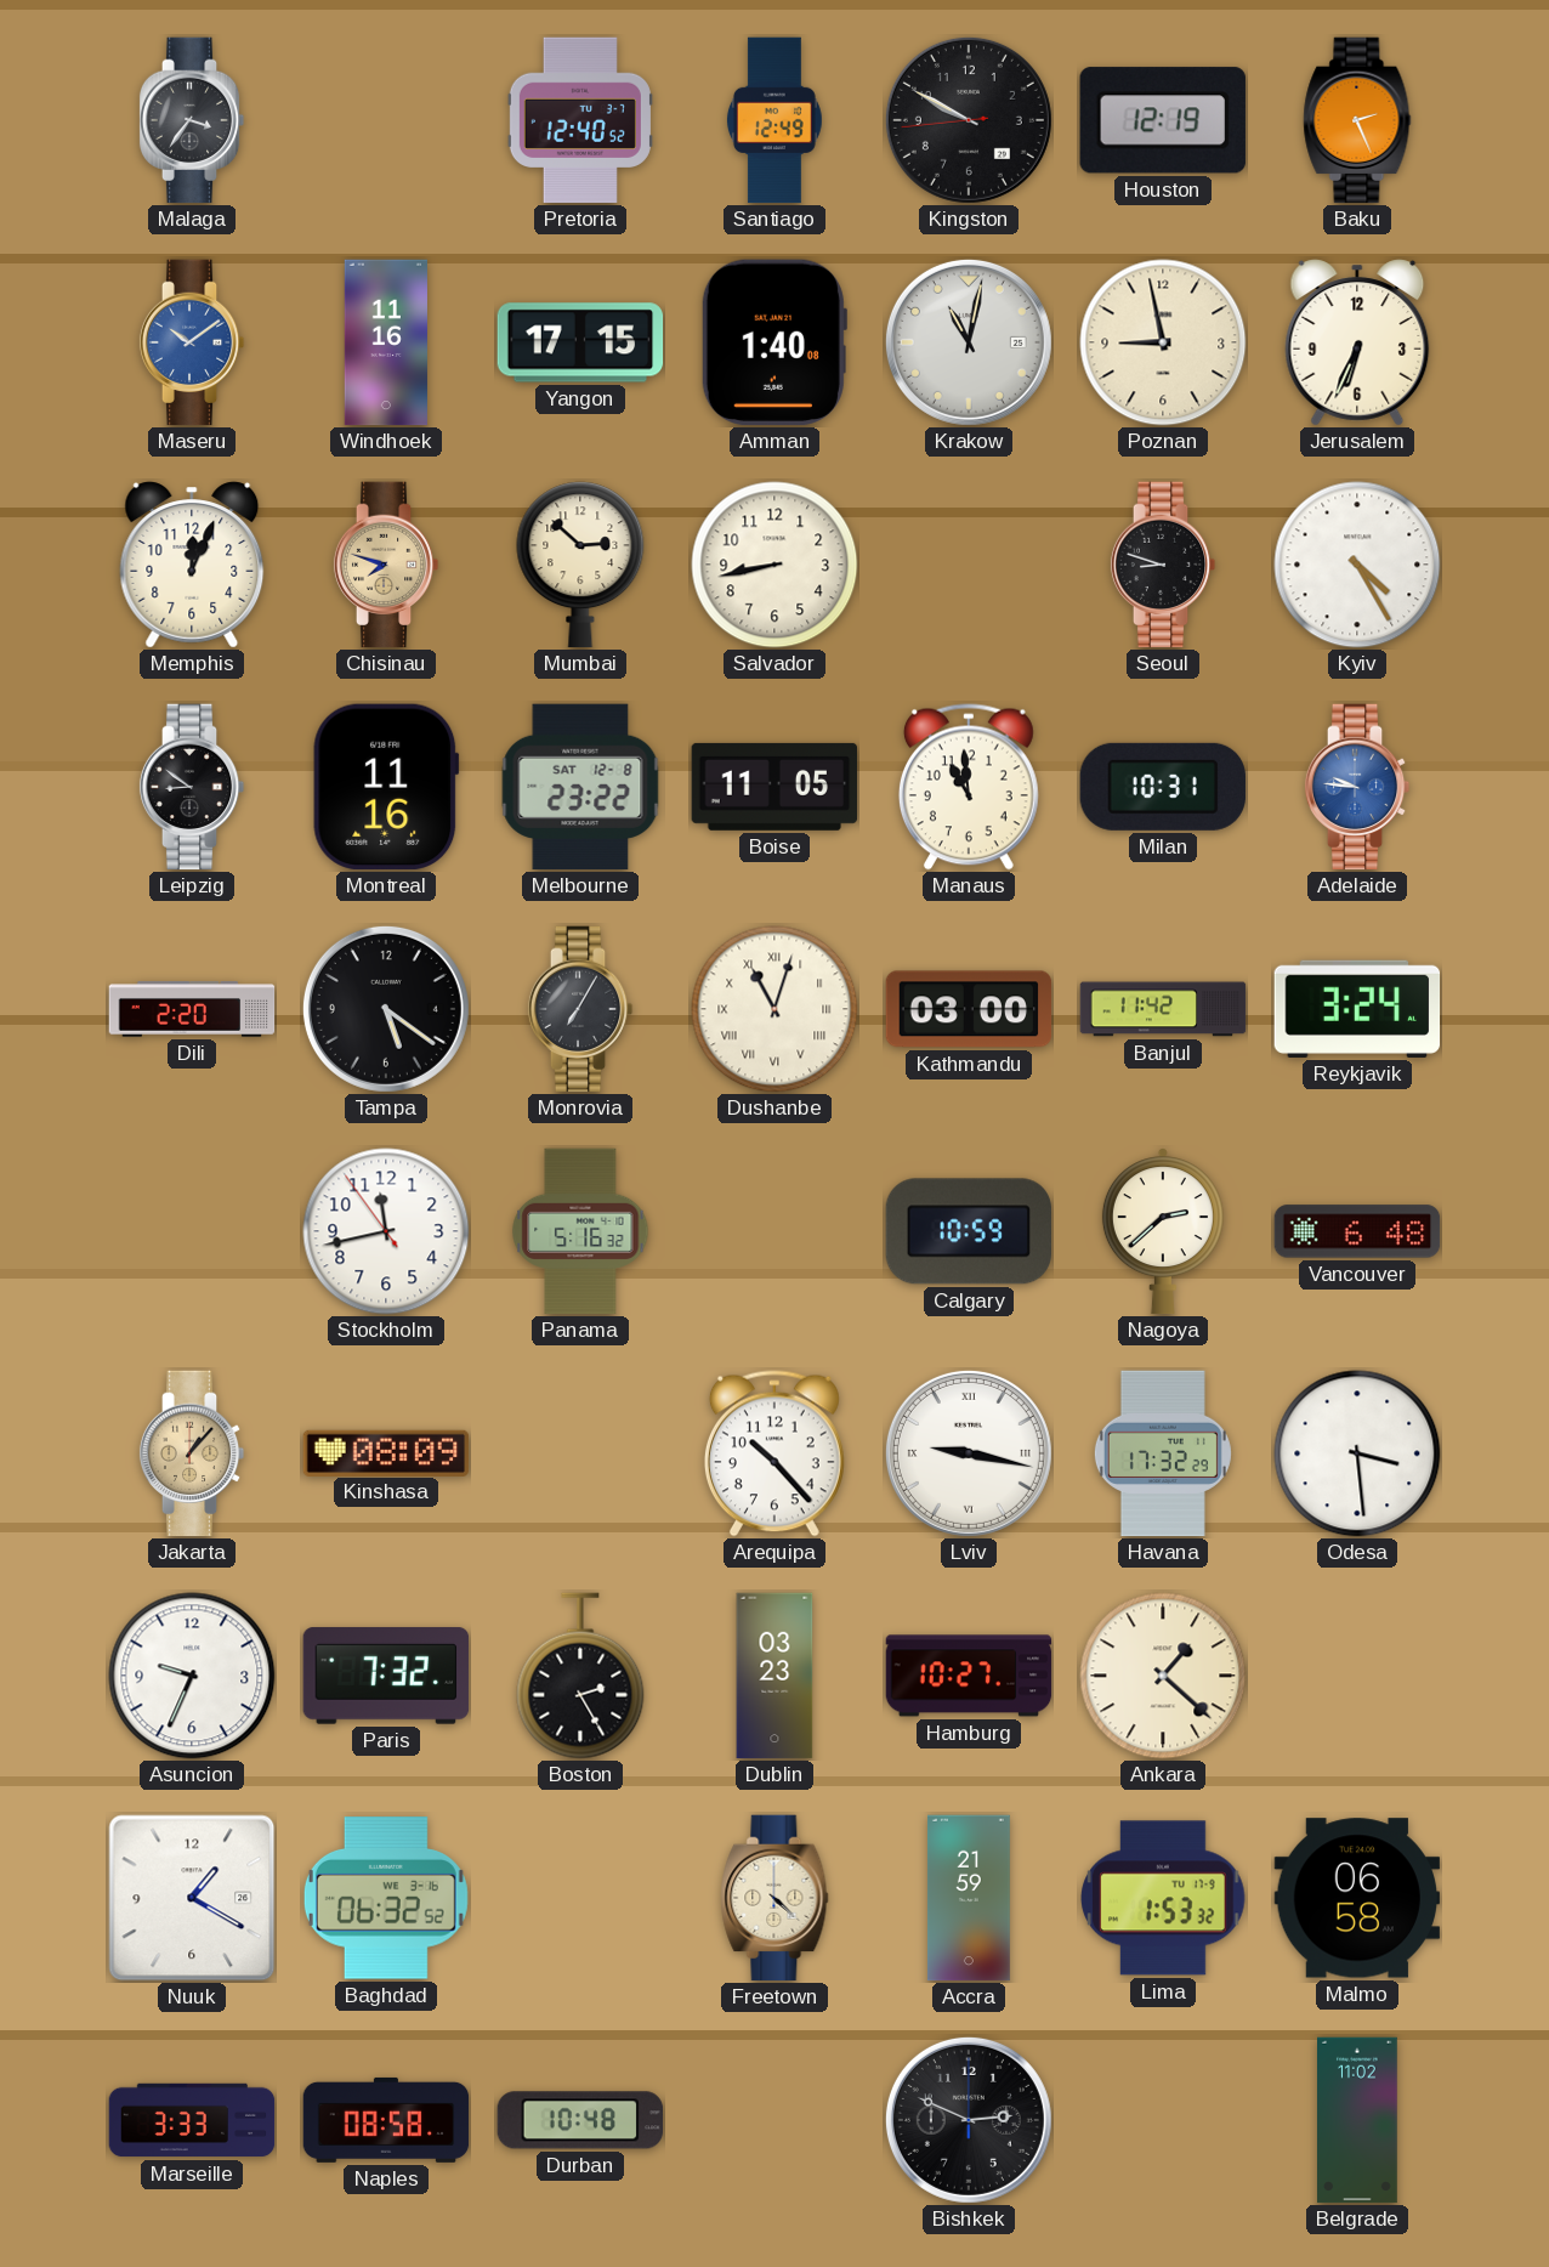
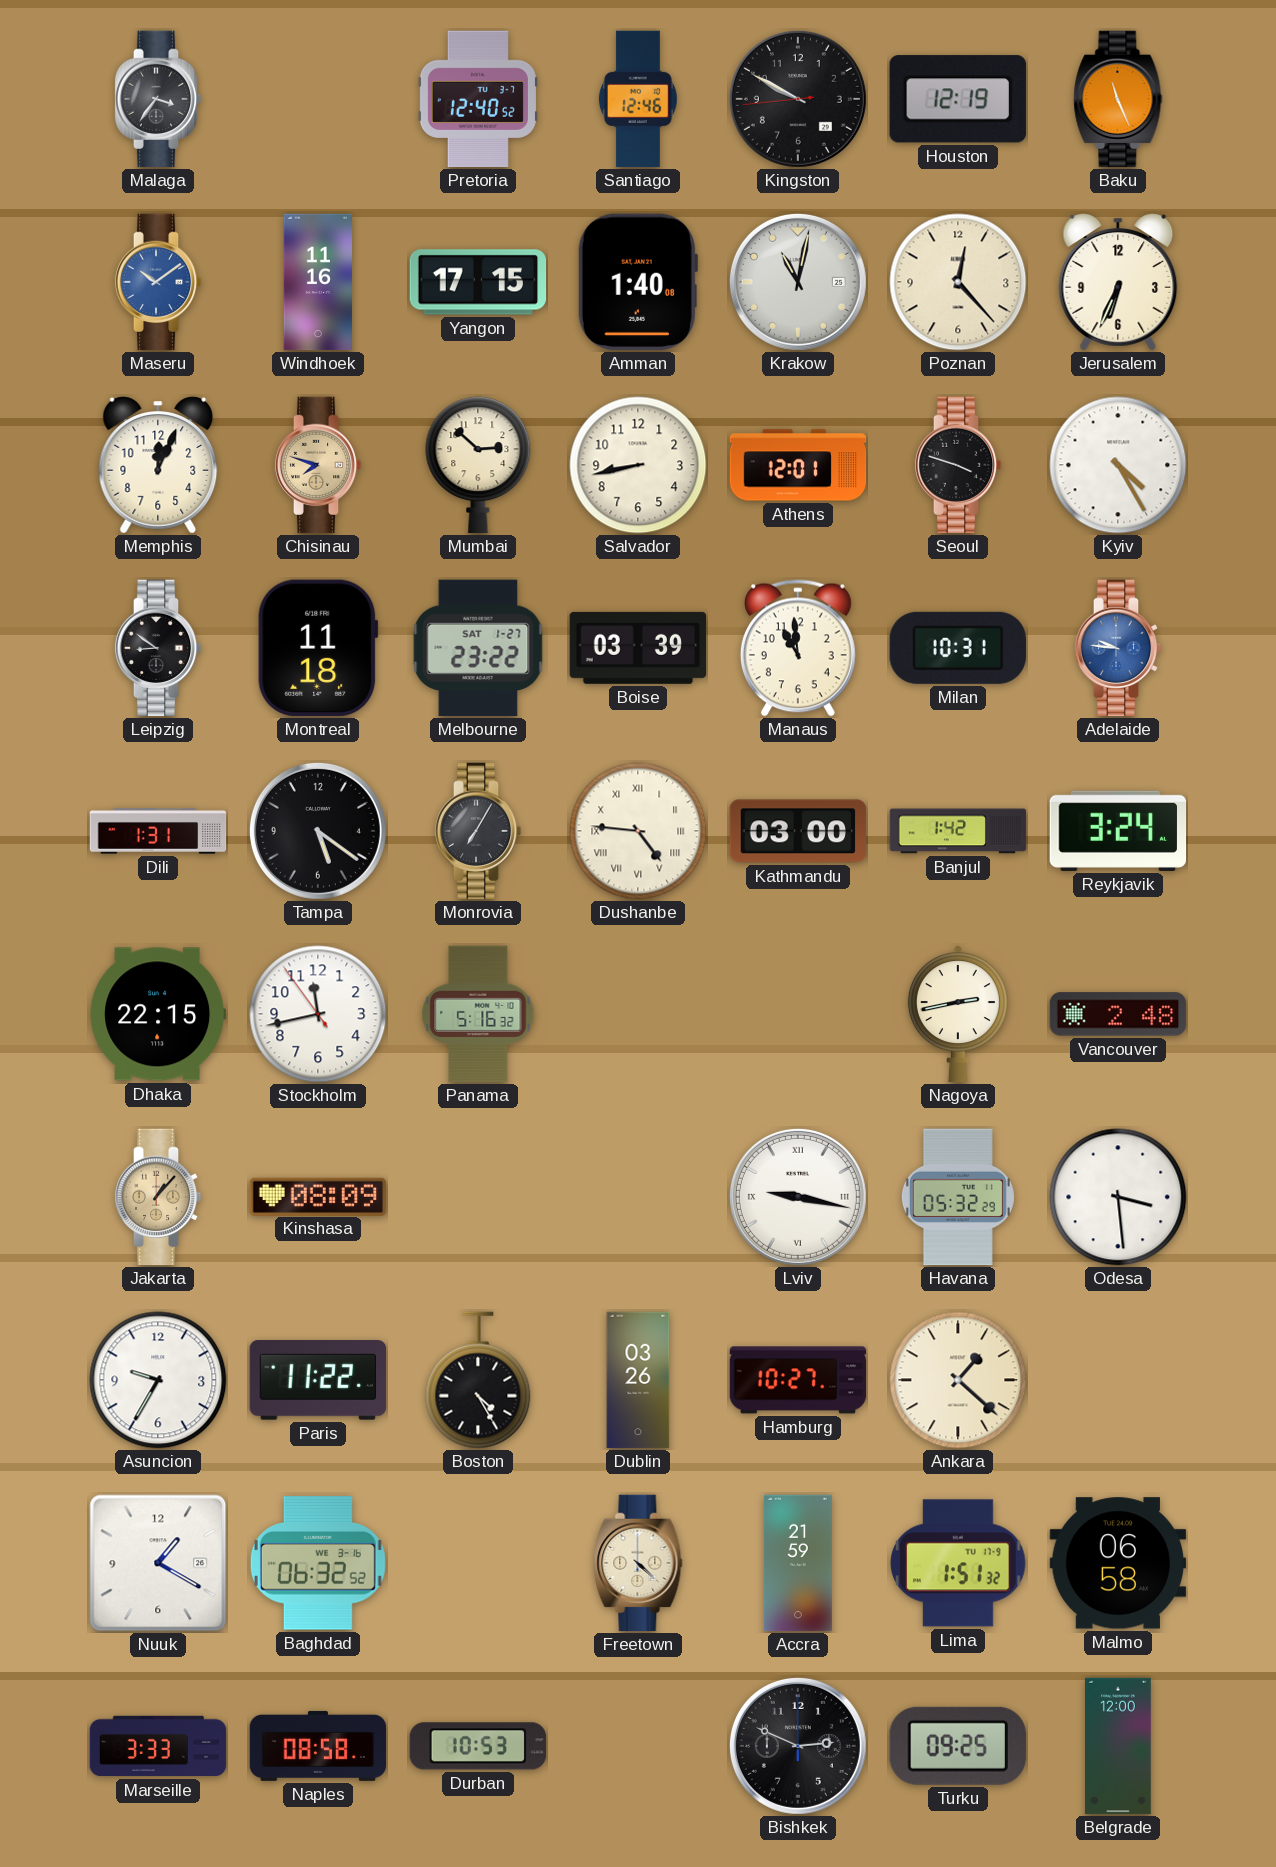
Santiago: 12:49 -> 12:46
Baku: 2:26 -> 11:26
Poznan: 8:58 -> 12:23
Athens: none -> 12:01
Seoul: 8:48 -> 3:48
Montreal: 11:16 -> 11:18
Melbourne date: SAT 12-8 -> SAT 1-27
Boise: 11:05 -> 03:39
Dili: 2:20 -> 1:31
Dushanbe: 11:03 -> 4:46
Banjul: 11:42 -> 1:42
Dhaka: none -> 22:15
Calgary: 10:59 -> none
Nagoya: 2:38 -> 2:43
Vancouver: 6:48 -> 2:48
Arequipa: 10:23 -> none
Havana: 17:32 -> 05:32
Asuncion: 9:34 -> 9:35
Paris: 7:32 -> 11:22
Boston: 2:25 -> 4:25
Dublin: 03:23 -> 03:26
Lima: 1:53 -> 1:51
Durban: 10:48 -> 10:53
Turku: none -> 09:25
Belgrade: 11:02 -> 12:00
